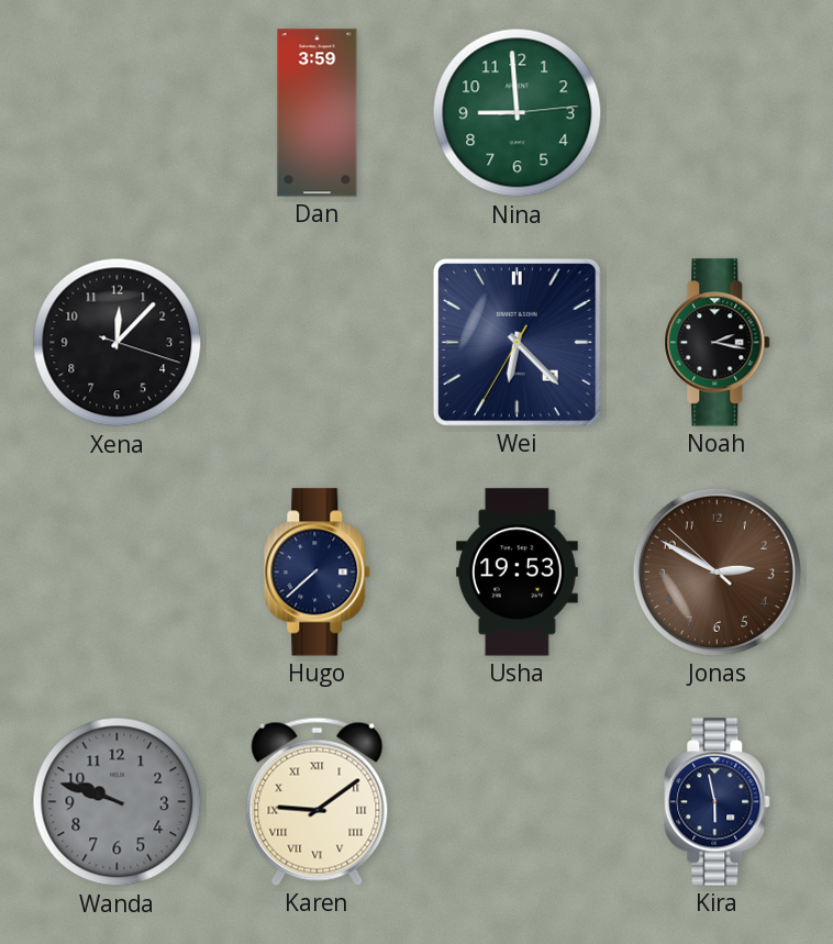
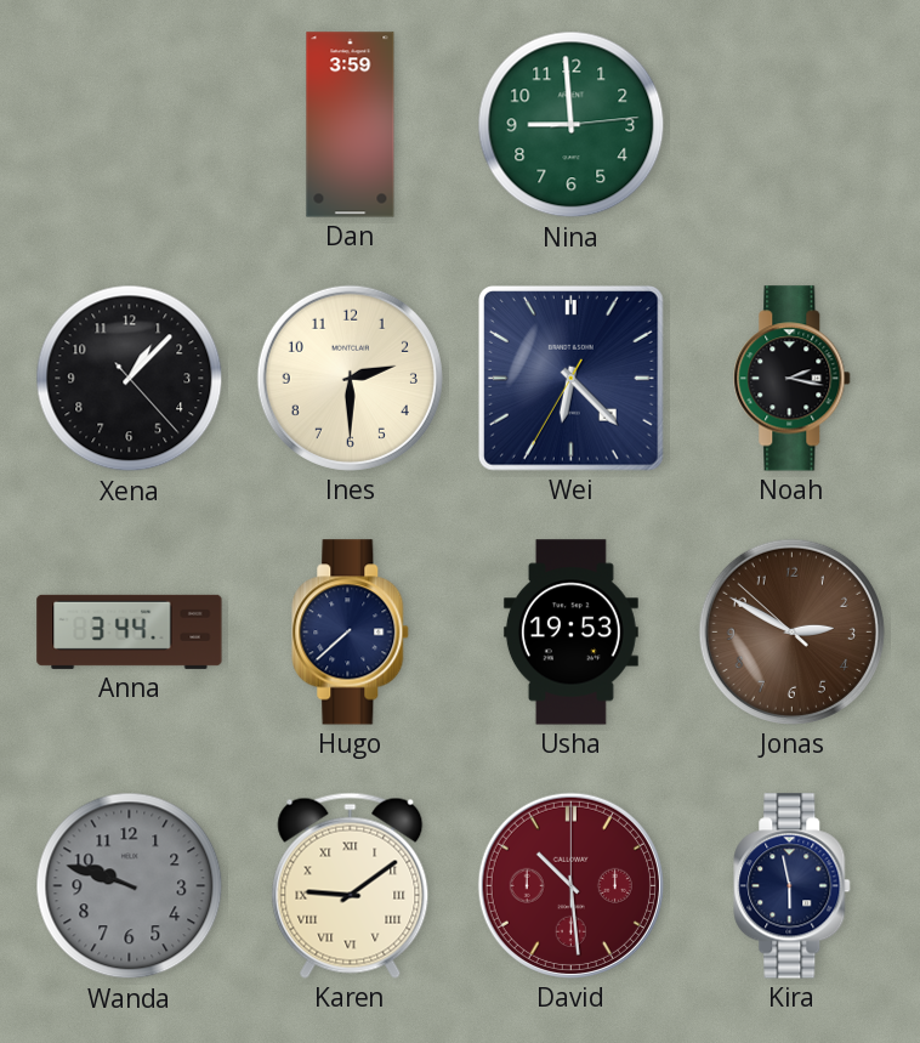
Xena: 12:07 -> 1:07
Ines: none -> 2:30
Anna: none -> 3:44
David: none -> 10:29
